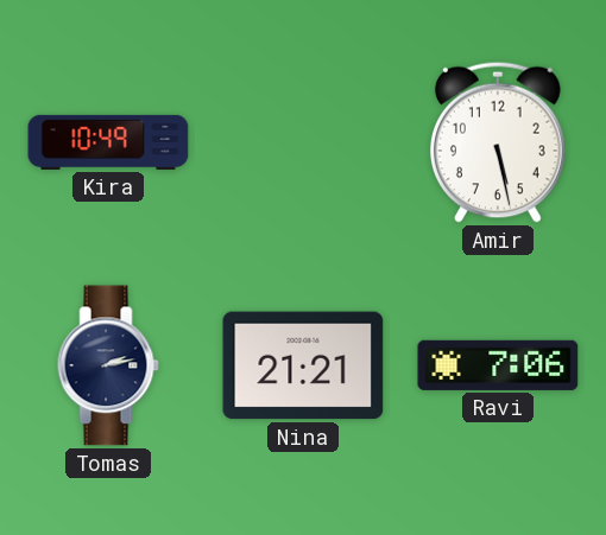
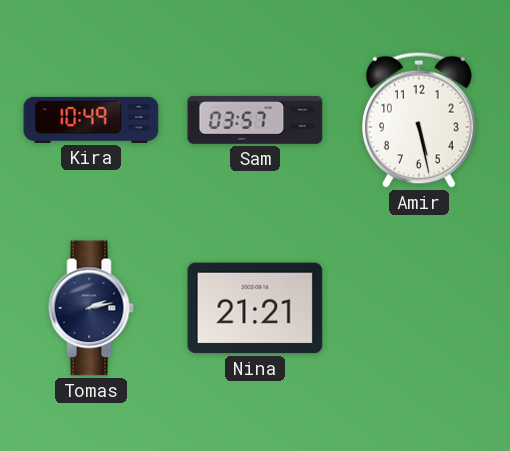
Sam: none -> 03:57
Ravi: 7:06 -> none
